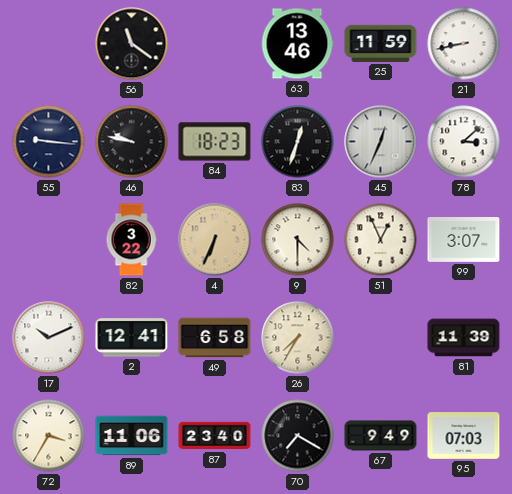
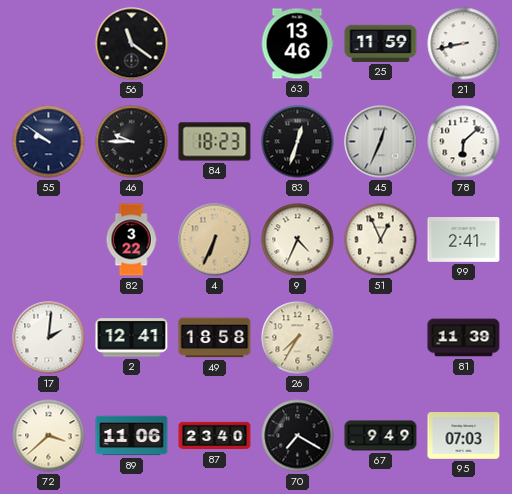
55: 9:16 -> 9:51
46: 9:47 -> 9:45
78: 3:08 -> 6:08
9: 4:30 -> 4:34
99: 3:07 -> 2:41
17: 10:11 -> 2:01
49: 6:58 -> 18:58
72: 3:35 -> 3:38
